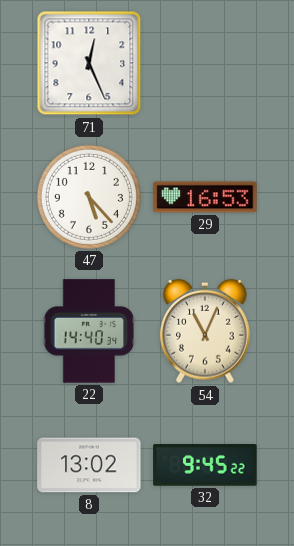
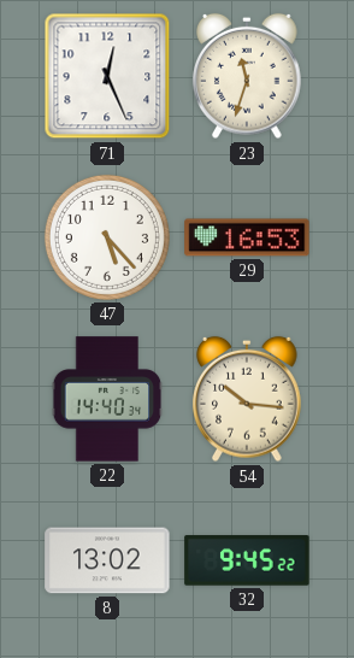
23: none -> 11:33
54: 11:04 -> 10:16
